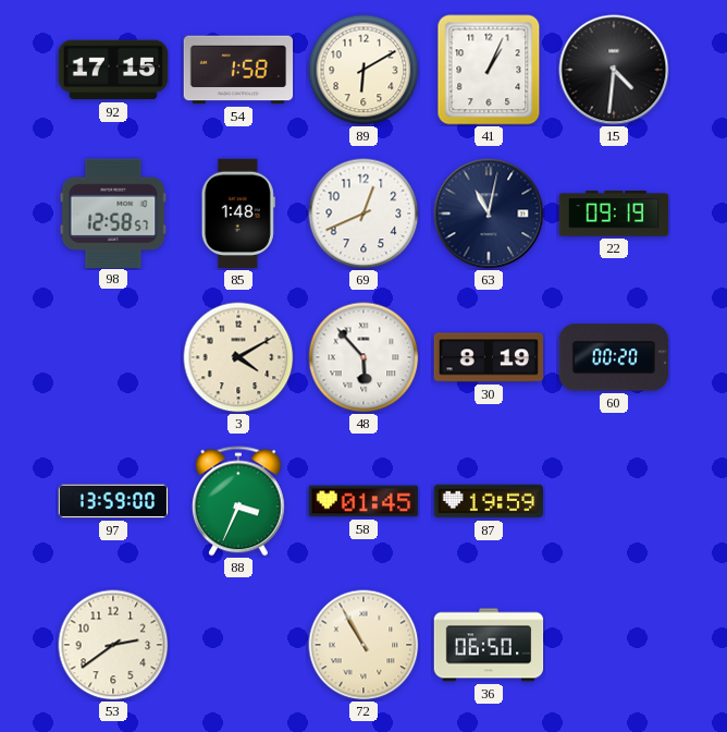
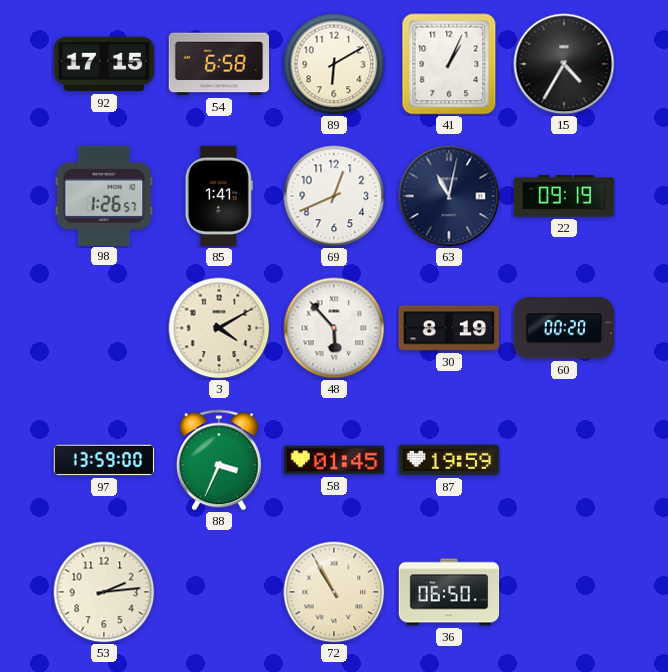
54: 1:58 -> 6:58
15: 4:31 -> 4:35
98: 12:58 -> 1:26
85: 1:48 -> 1:41
53: 2:39 -> 2:14
